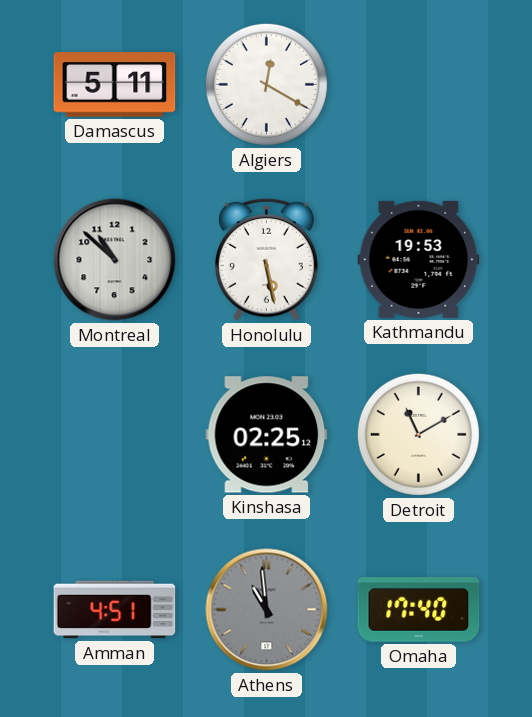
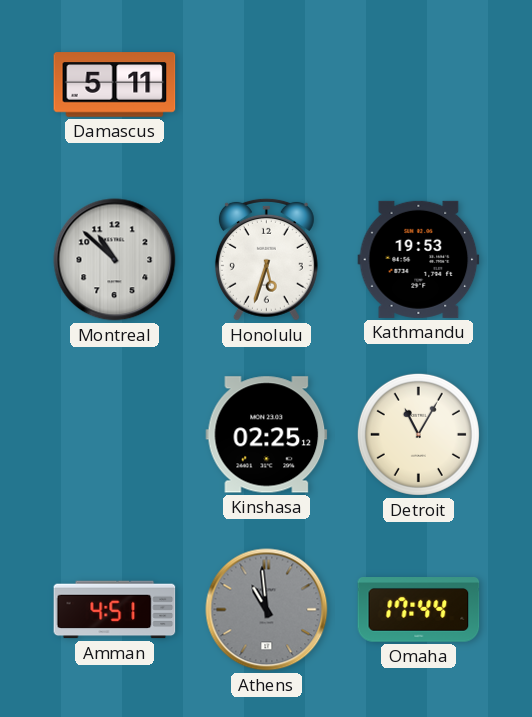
Algiers: 12:20 -> none
Honolulu: 5:28 -> 5:33
Detroit: 11:10 -> 11:05
Omaha: 17:40 -> 17:44
